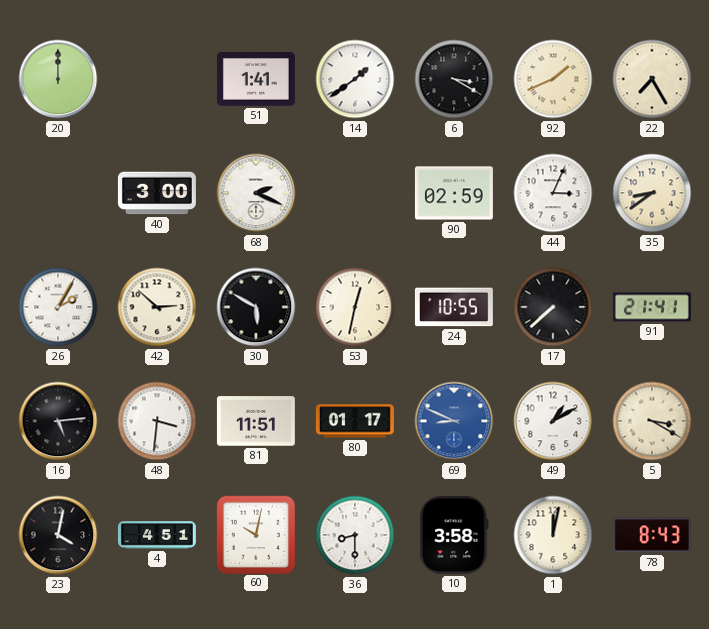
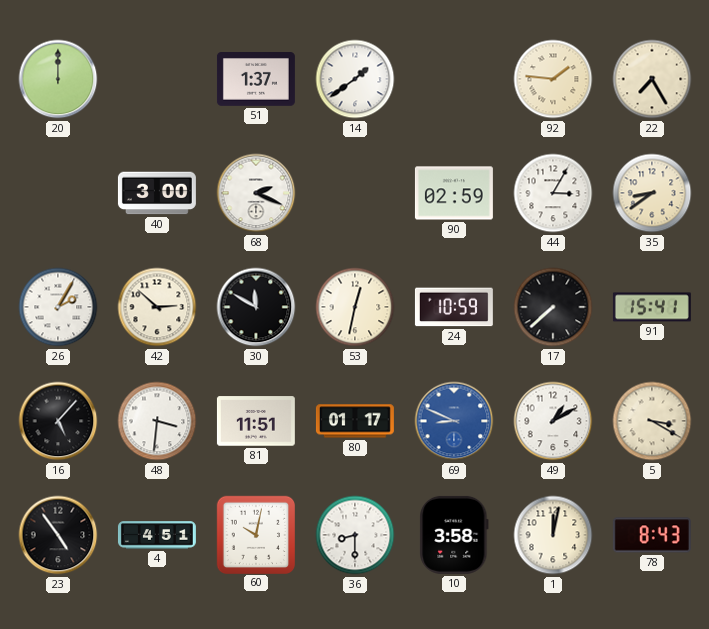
51: 1:41 -> 1:37
6: 3:20 -> none
92: 1:41 -> 1:46
44: 3:04 -> 3:05
30: 5:50 -> 11:50
24: 10:55 -> 10:59
91: 21:41 -> 15:41
16: 5:14 -> 5:07
23: 4:02 -> 4:54
